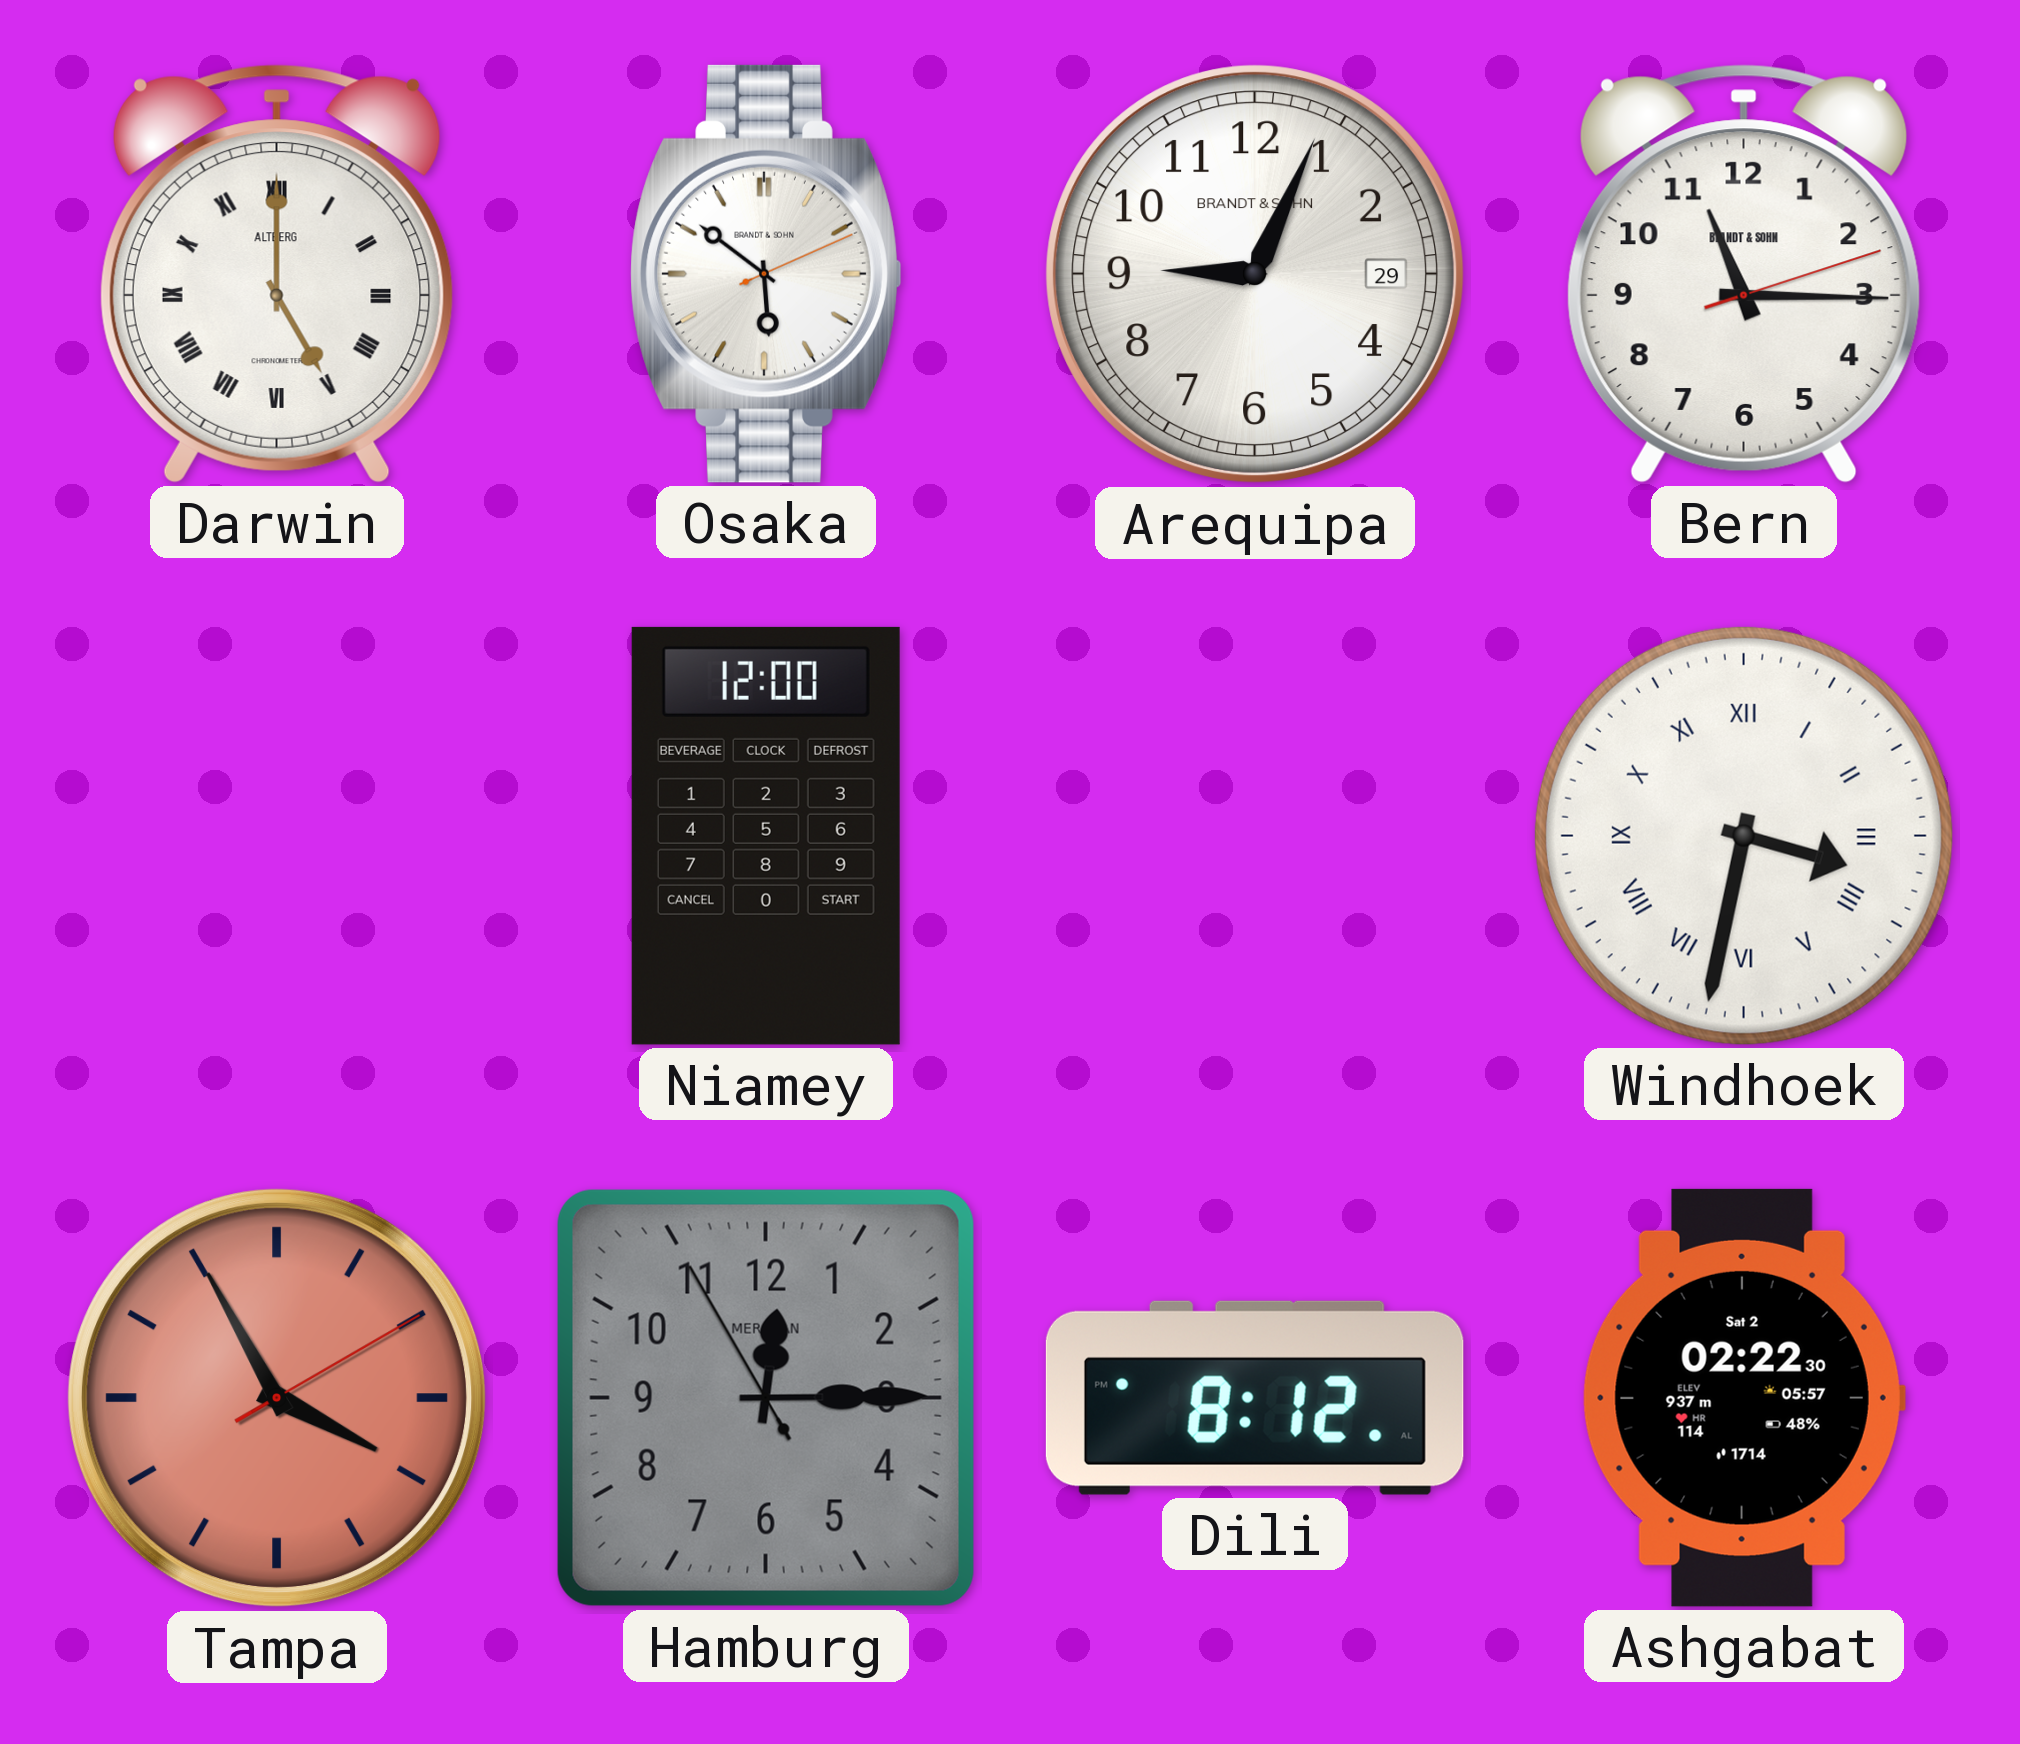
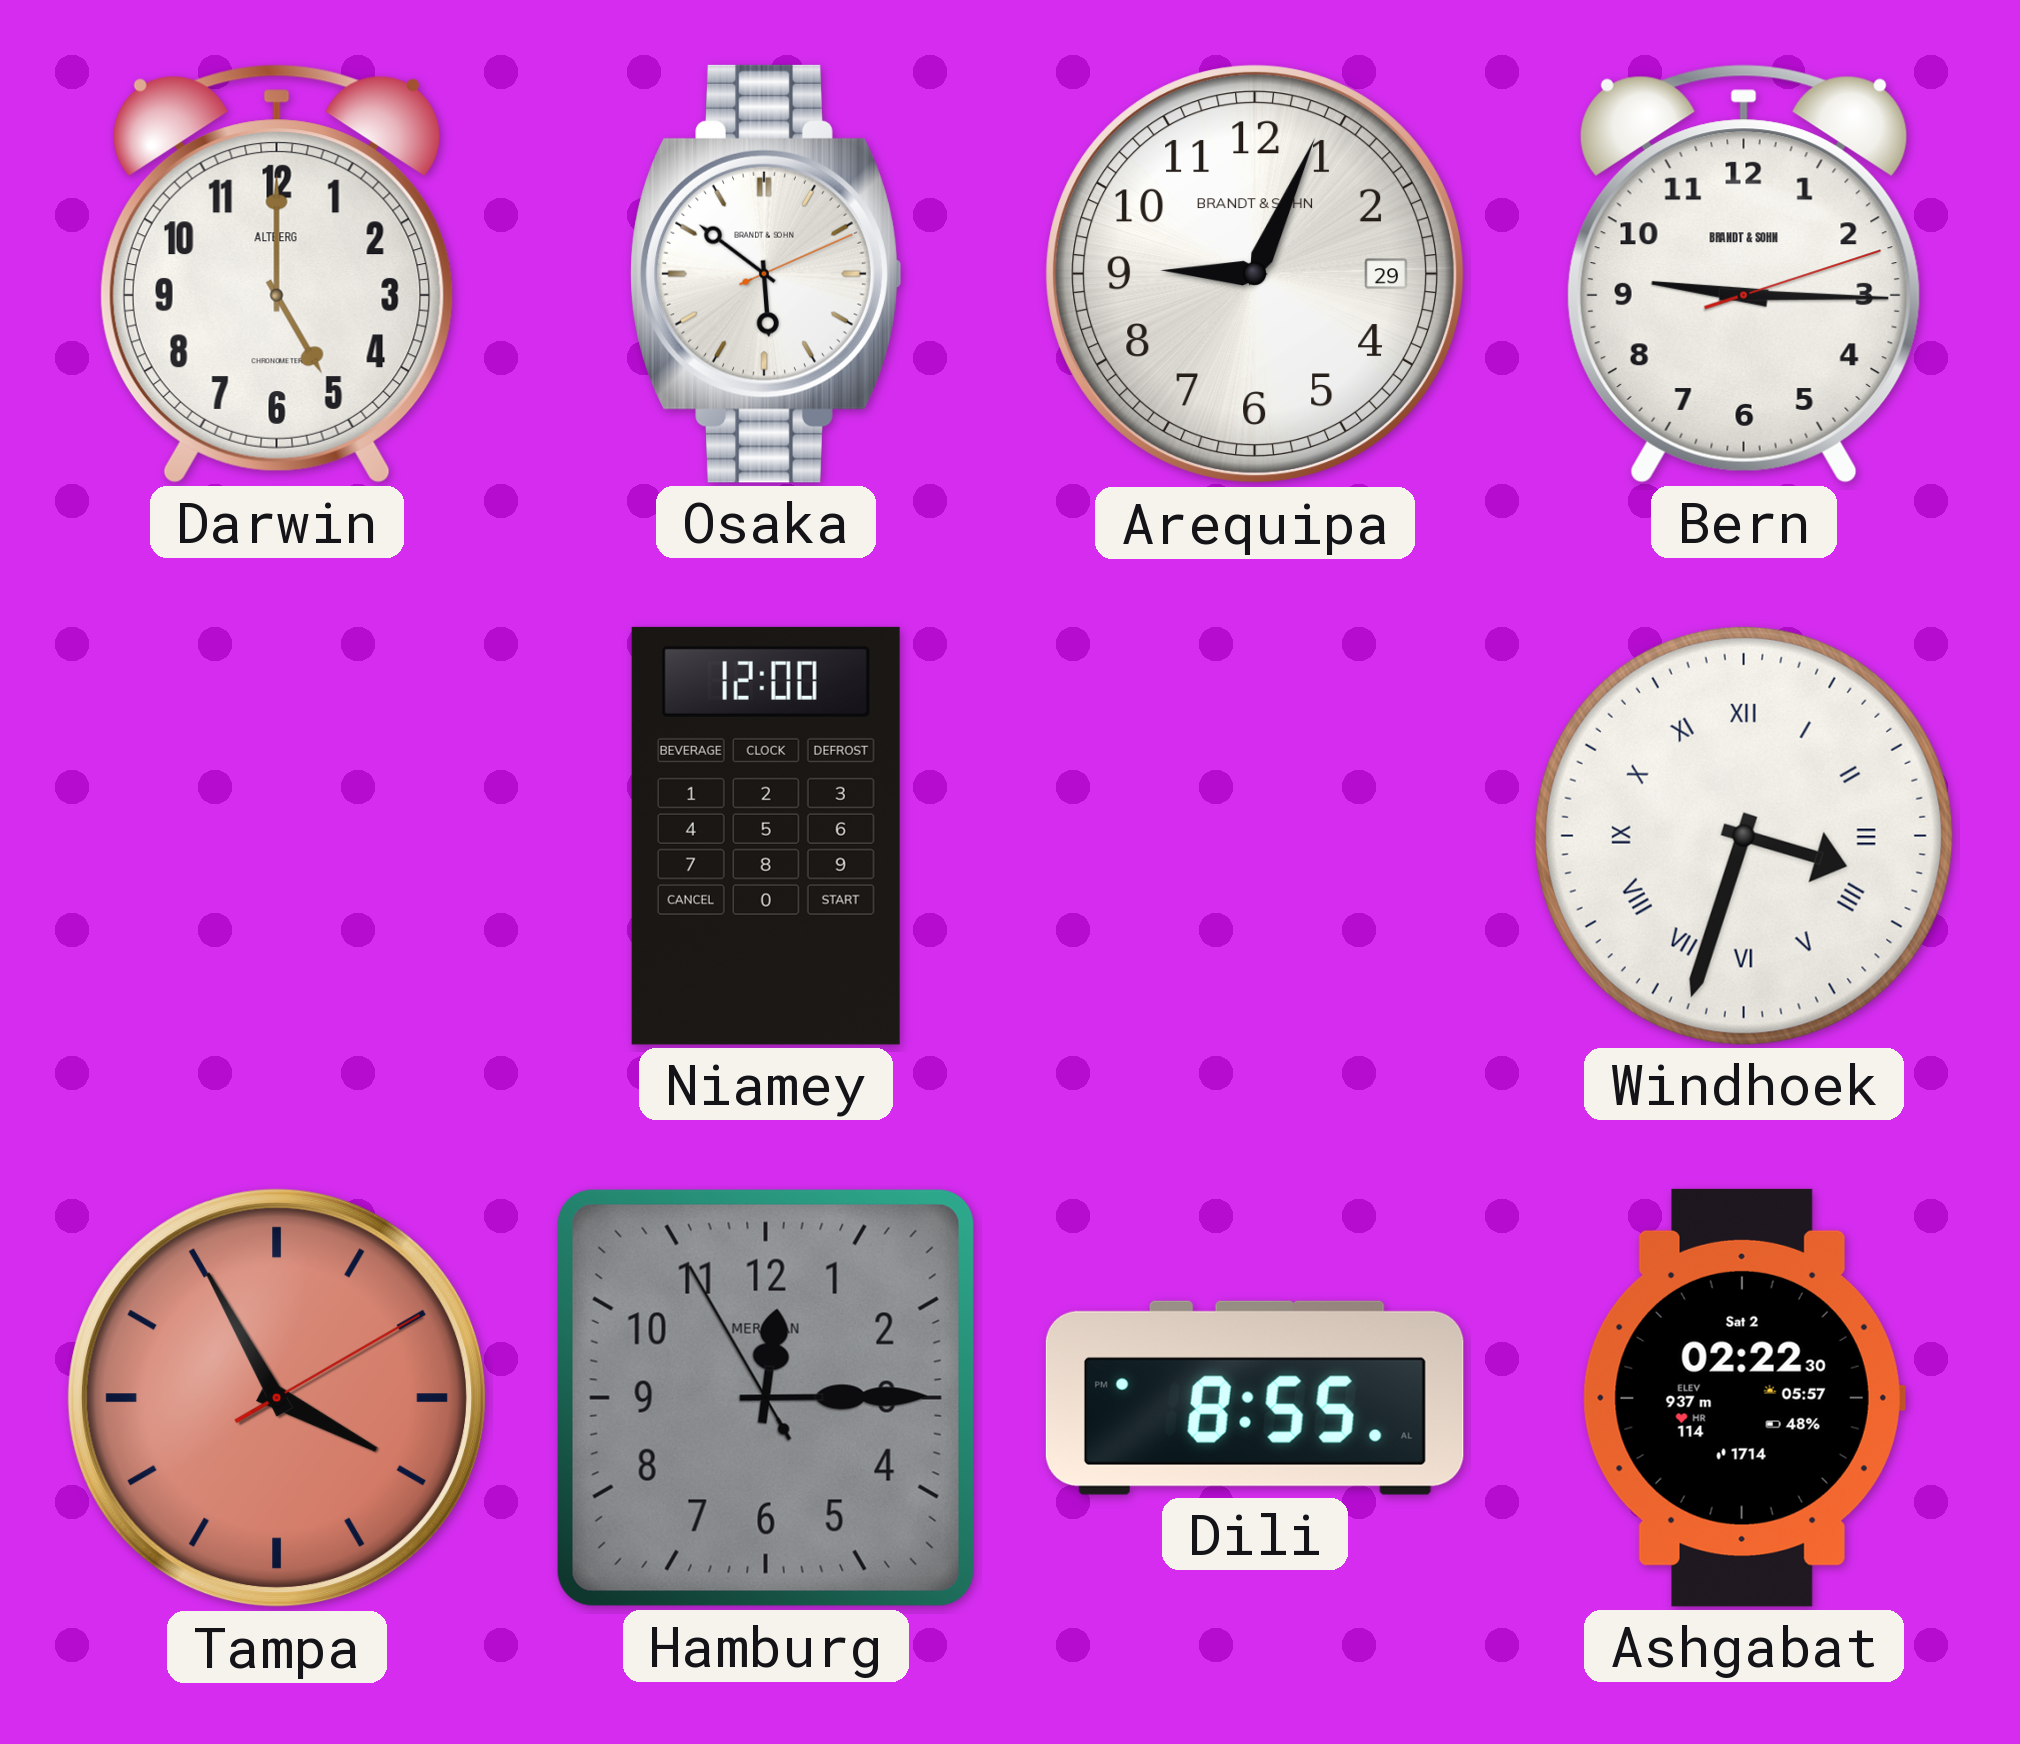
Darwin numerals: Roman -> Arabic
Bern: 11:15 -> 9:15
Windhoek: 3:32 -> 3:33
Dili: 8:12 -> 8:55
